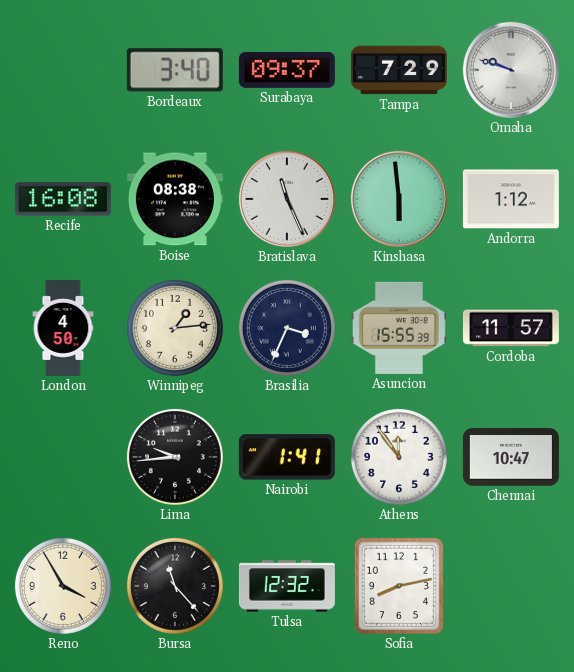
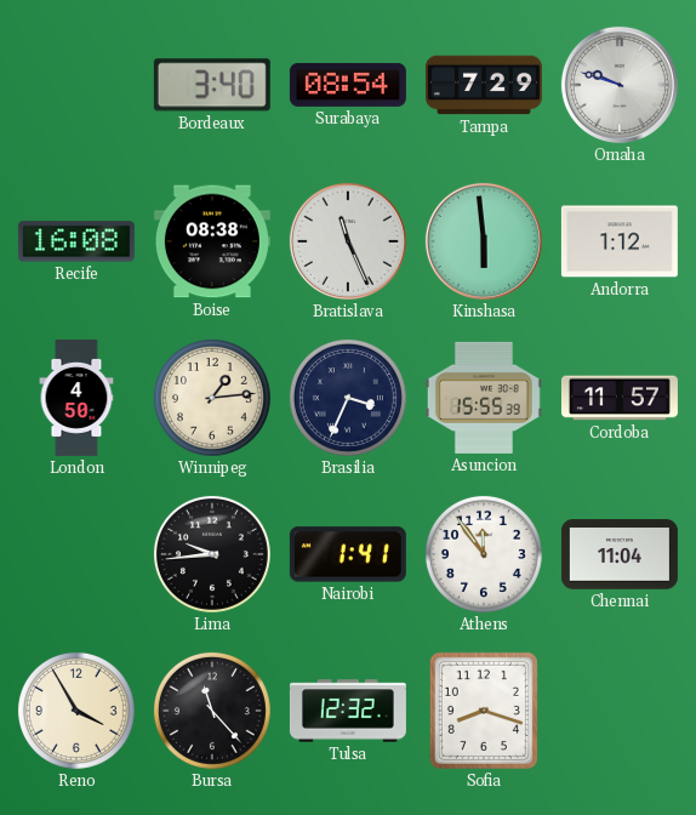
Surabaya: 09:37 -> 08:54
Chennai: 10:47 -> 11:04
Sofia: 8:13 -> 8:18
